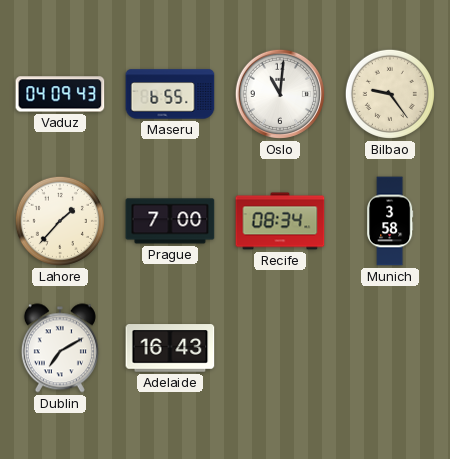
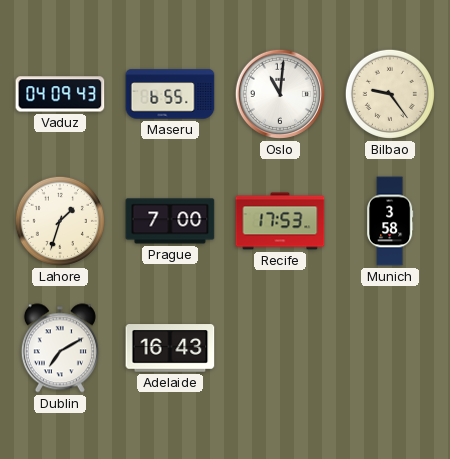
Lahore: 1:37 -> 1:33
Recife: 08:34 -> 17:53
